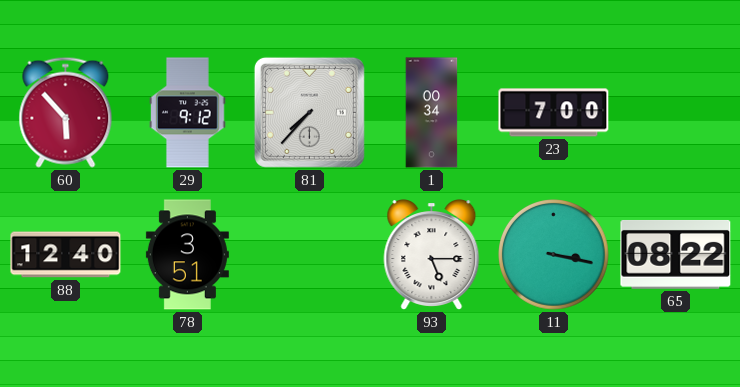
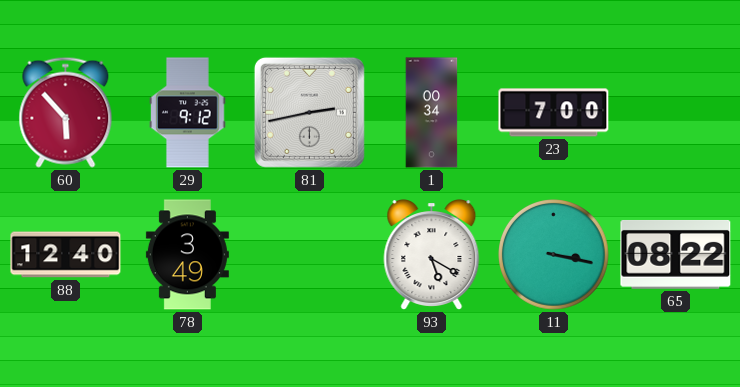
81: 7:37 -> 2:43
78: 3:51 -> 3:49
93: 5:15 -> 5:20
